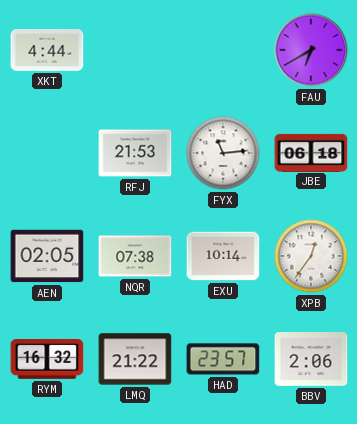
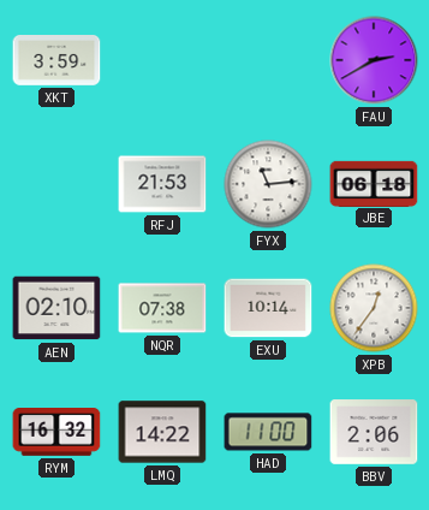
XKT: 4:44 -> 3:59
FAU: 6:40 -> 2:40
AEN: 02:05 -> 02:10
LMQ: 21:22 -> 14:22
HAD: 23:57 -> 11:00
